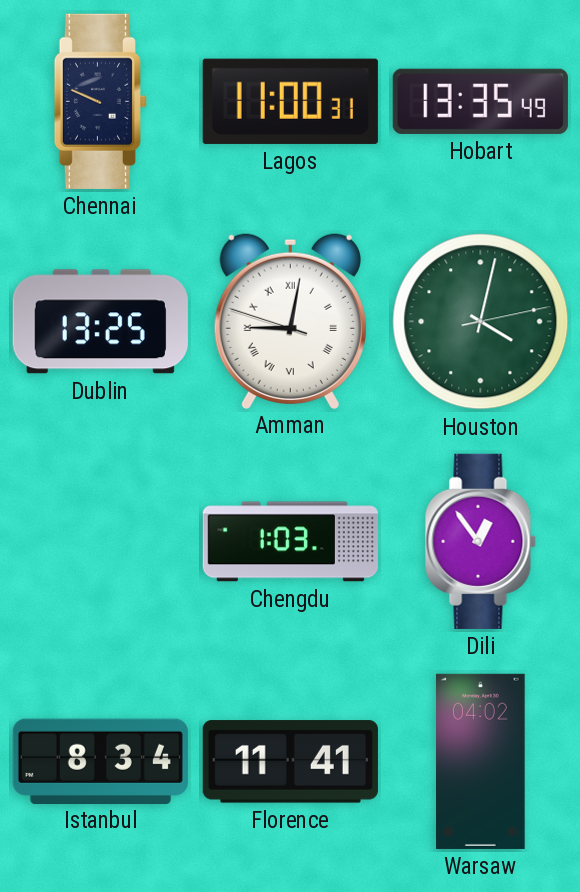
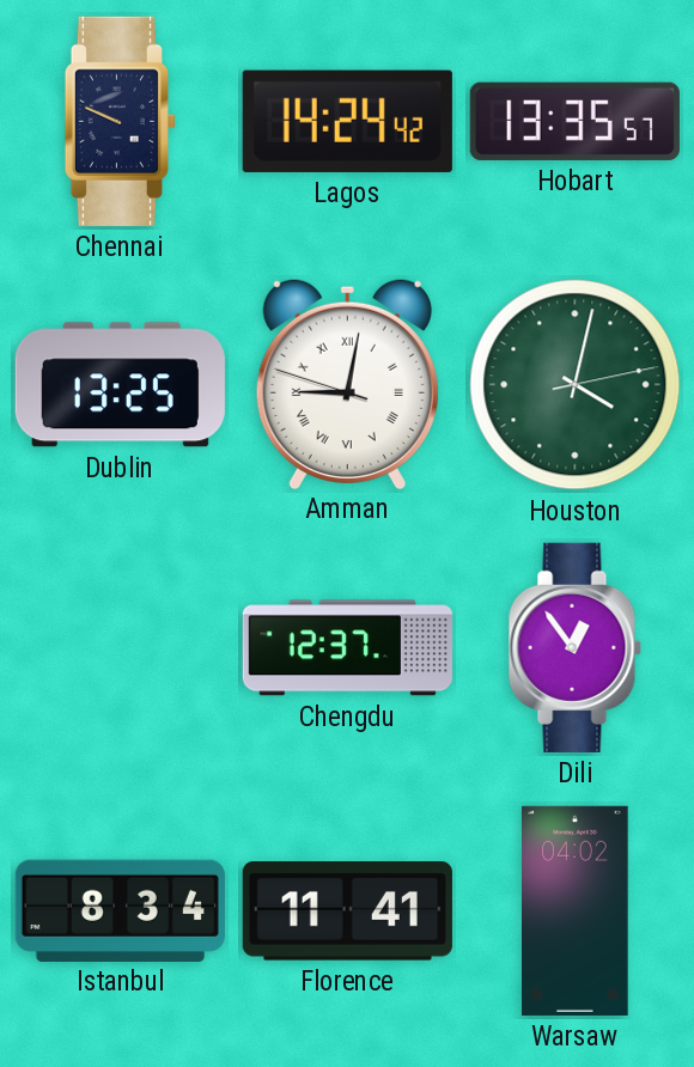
Lagos: 11:00 -> 14:24
Hobart: 13:35:49 -> 13:35:57
Chengdu: 1:03 -> 12:37
